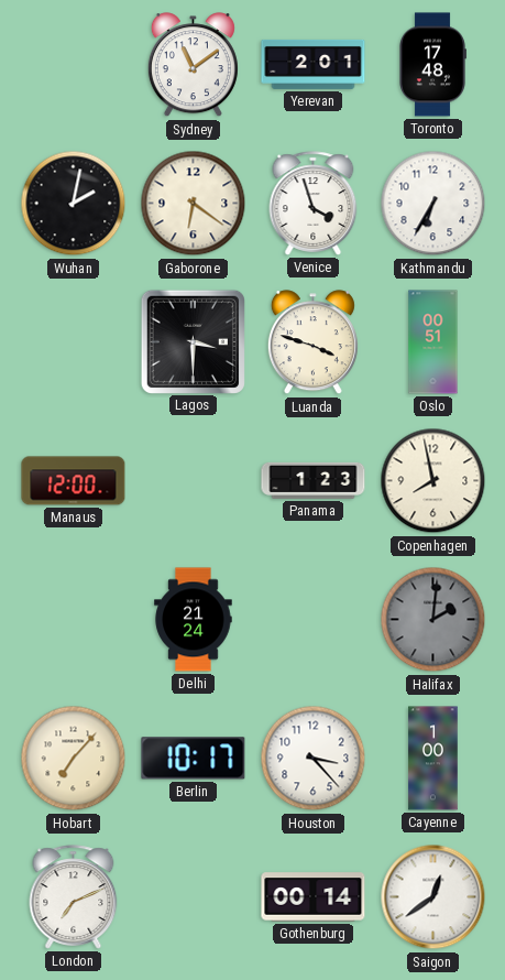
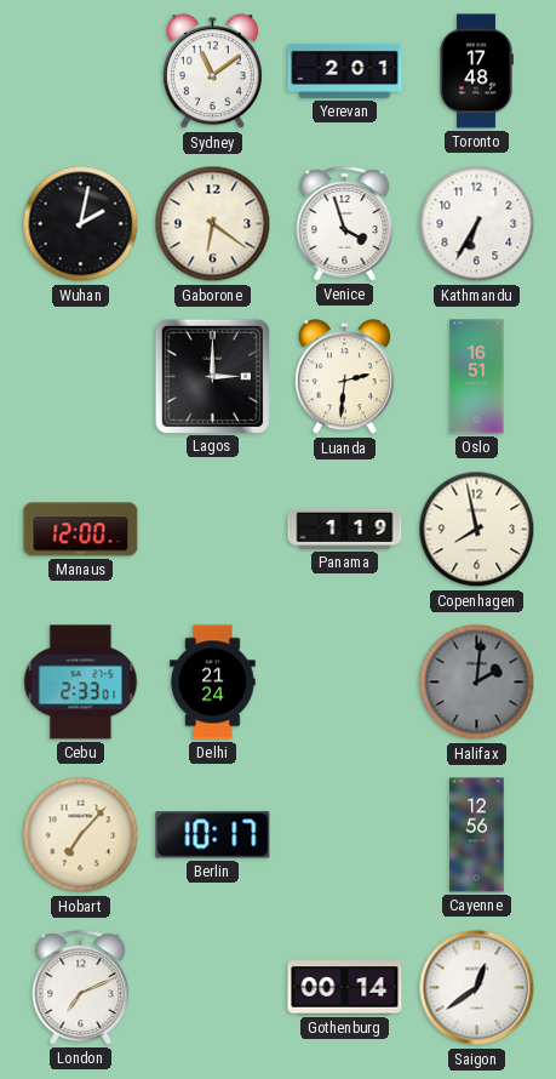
Lagos: 3:30 -> 3:00
Luanda: 3:48 -> 2:31
Oslo: 00:51 -> 16:51
Panama: 1:23 -> 1:19
Cebu: none -> 2:33
Houston: 3:23 -> none
Cayenne: 1:00 -> 12:56
